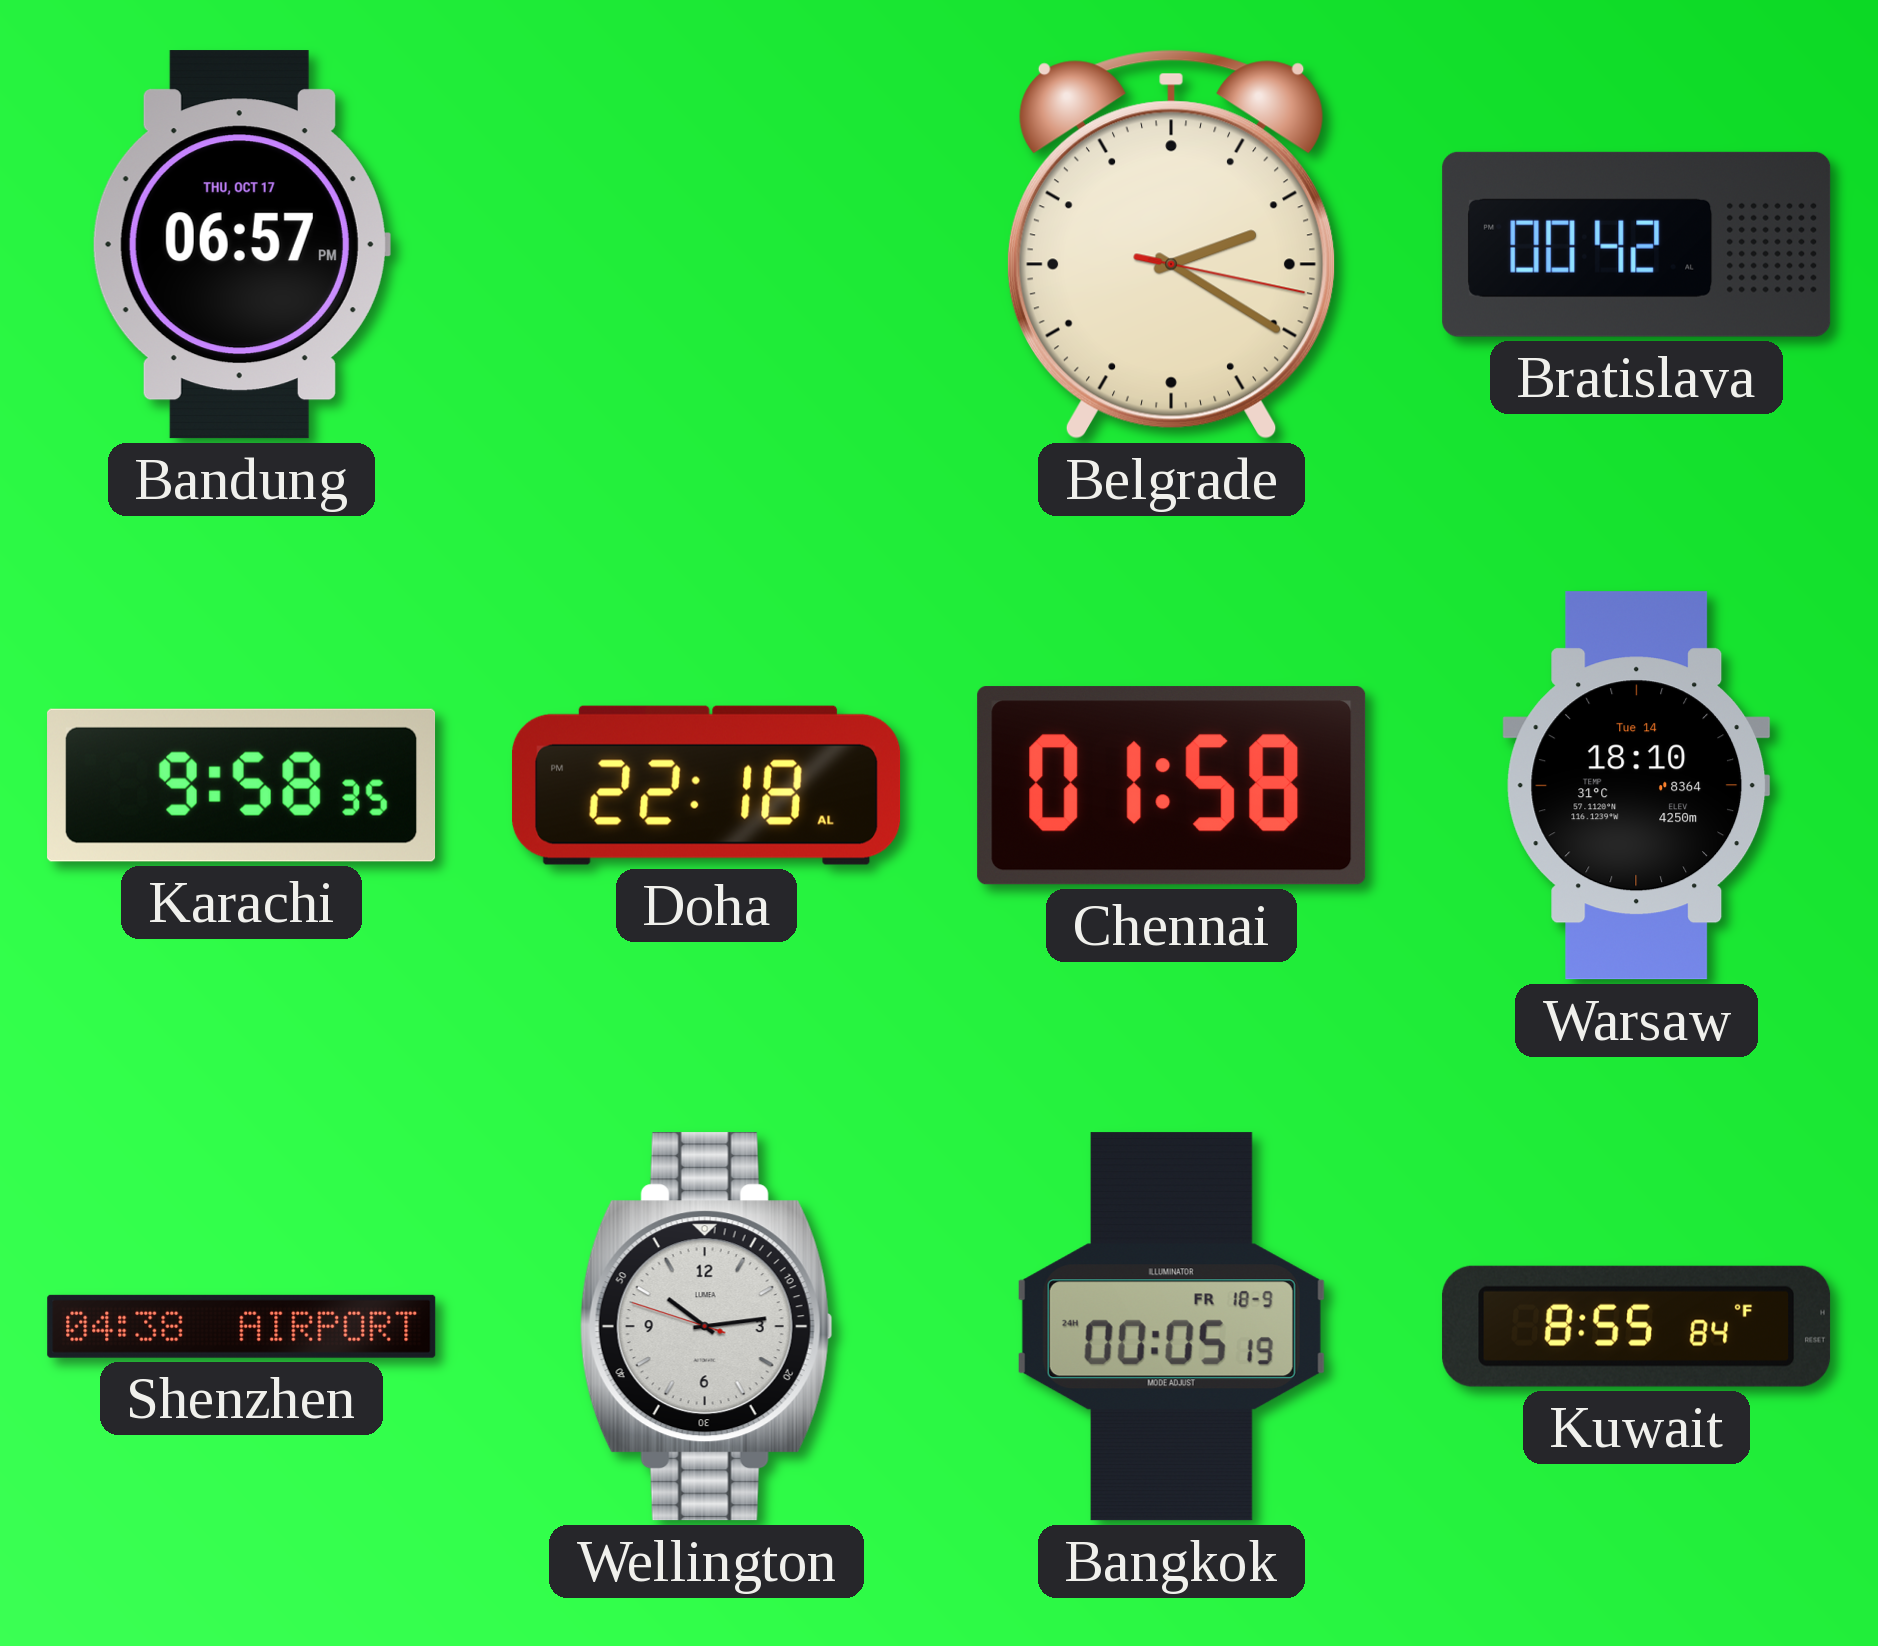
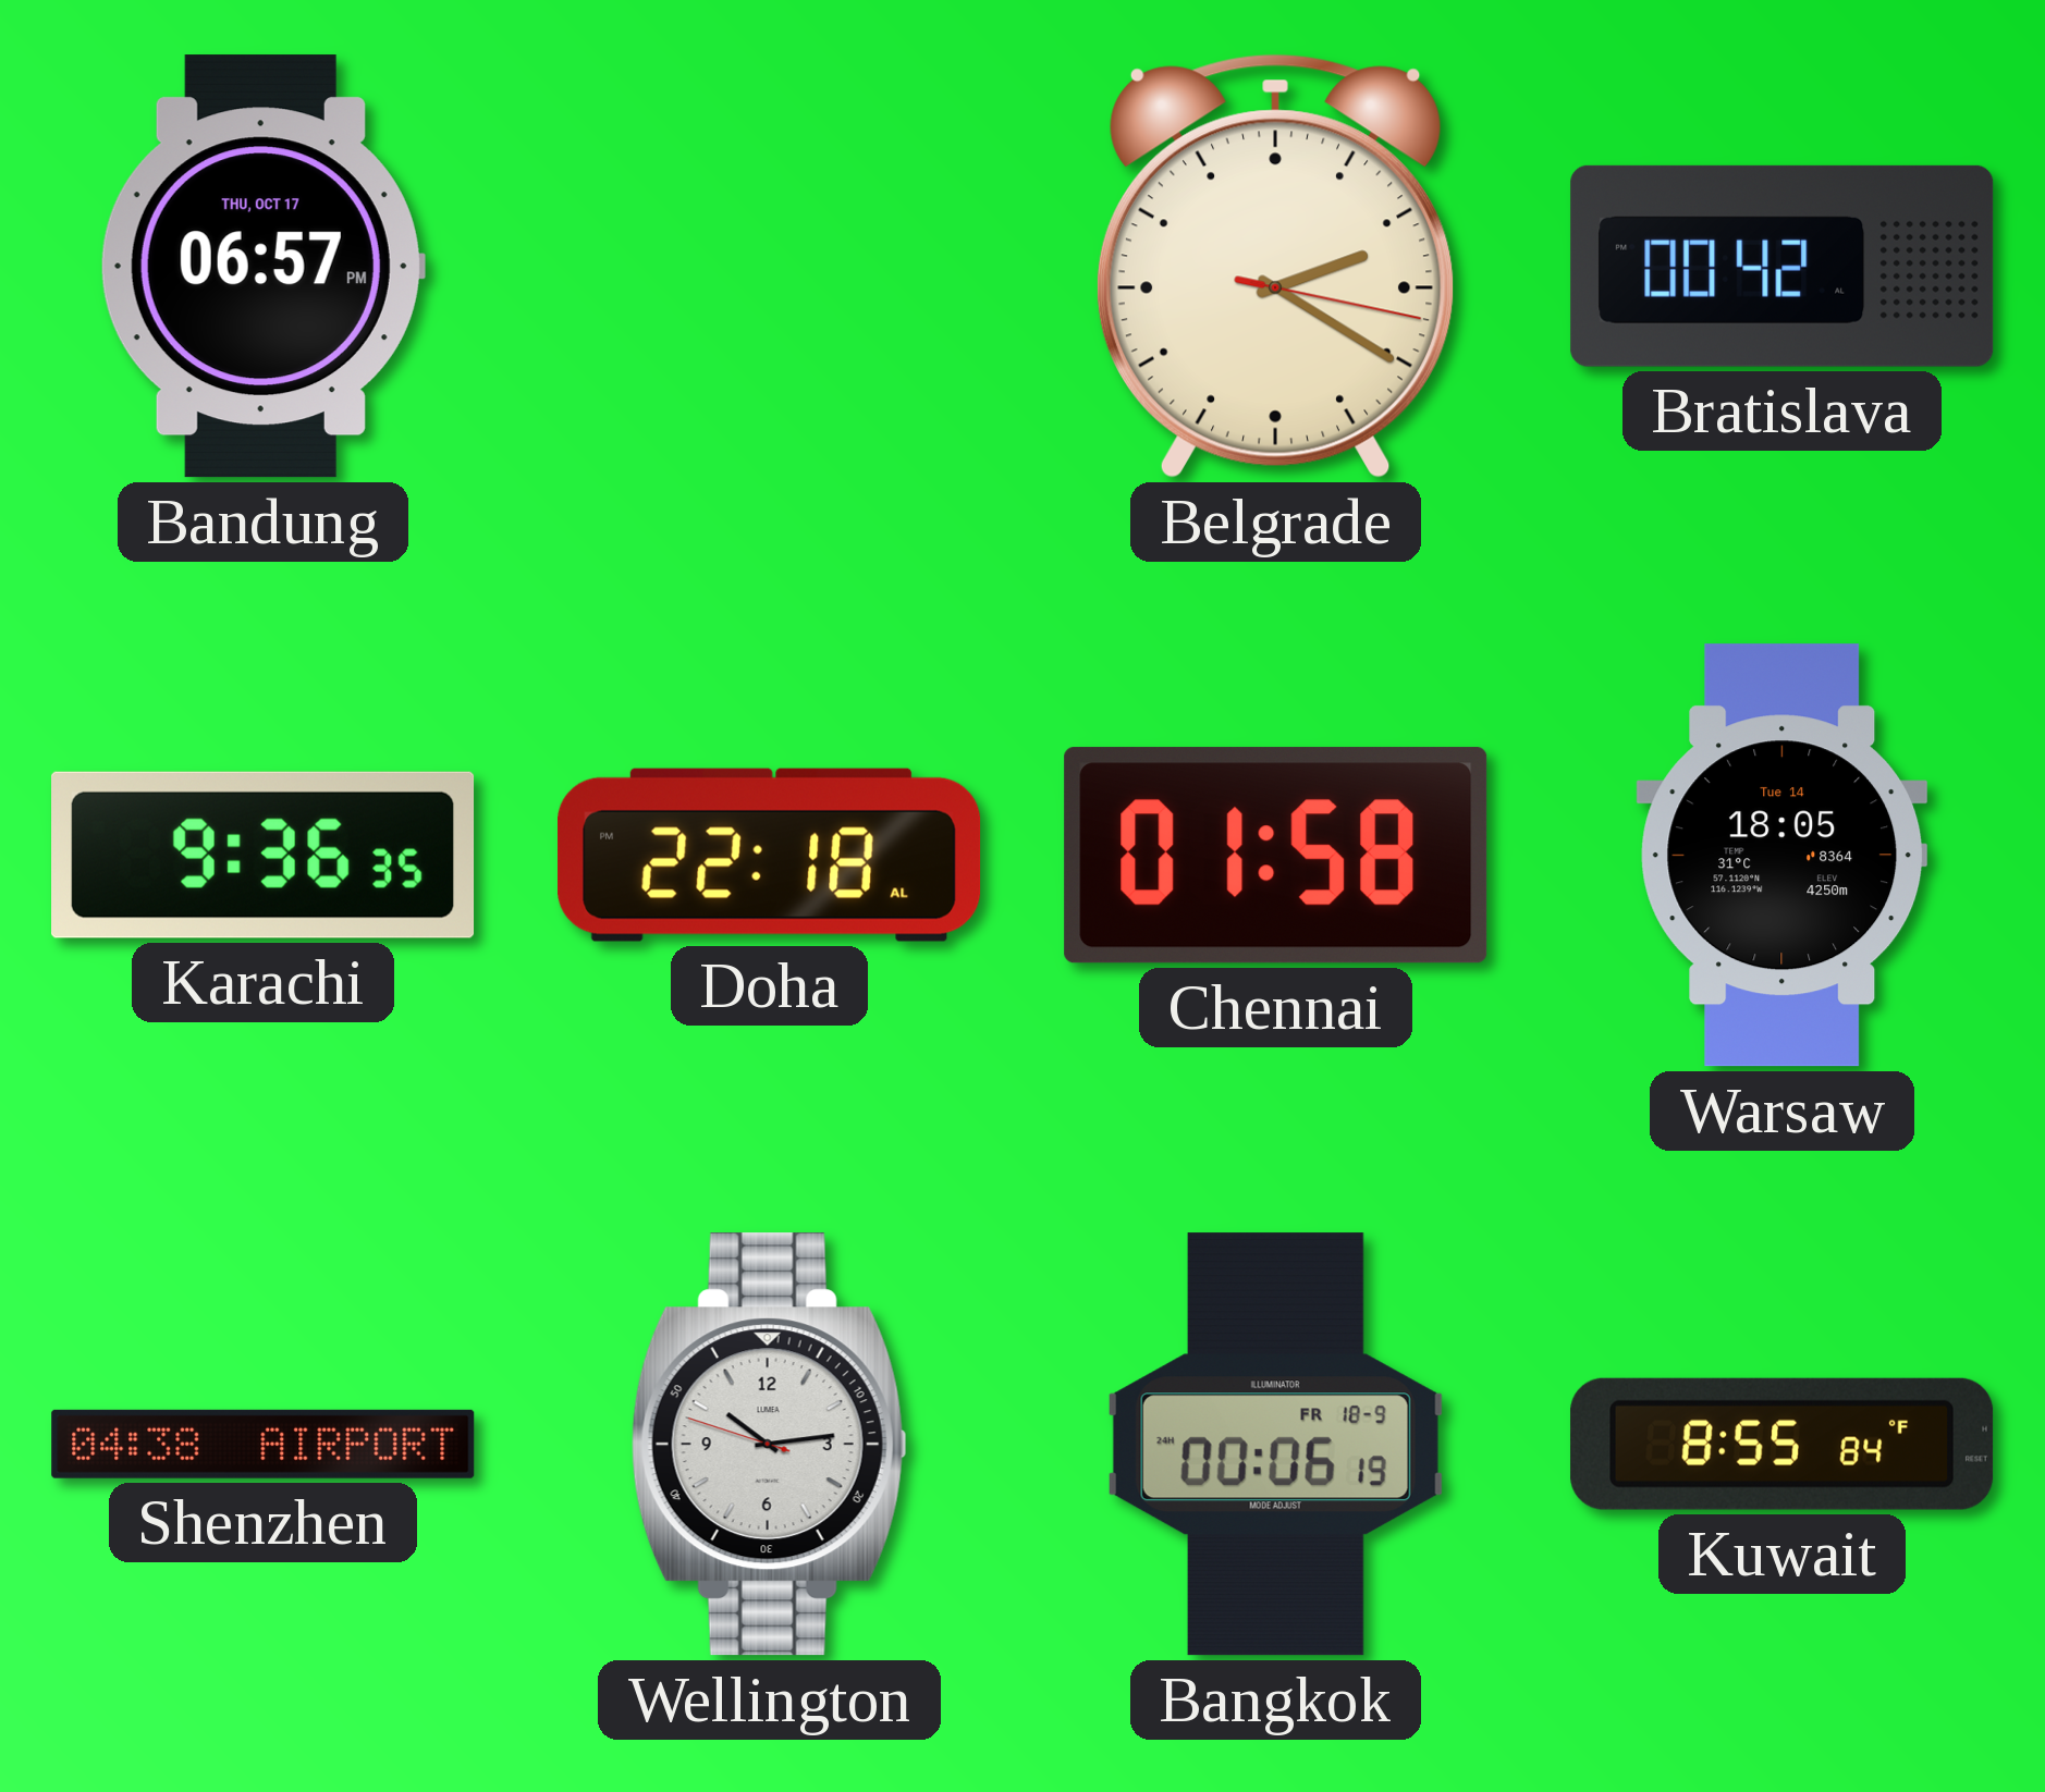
Karachi: 9:58 -> 9:36
Warsaw: 18:10 -> 18:05
Bangkok: 00:05 -> 00:06
